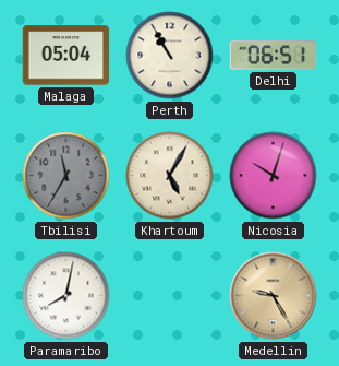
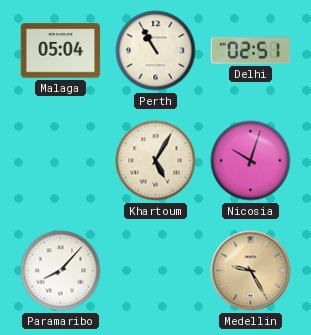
Delhi: 06:51 -> 02:51
Tbilisi: 11:35 -> none
Paramaribo: 8:02 -> 8:07
